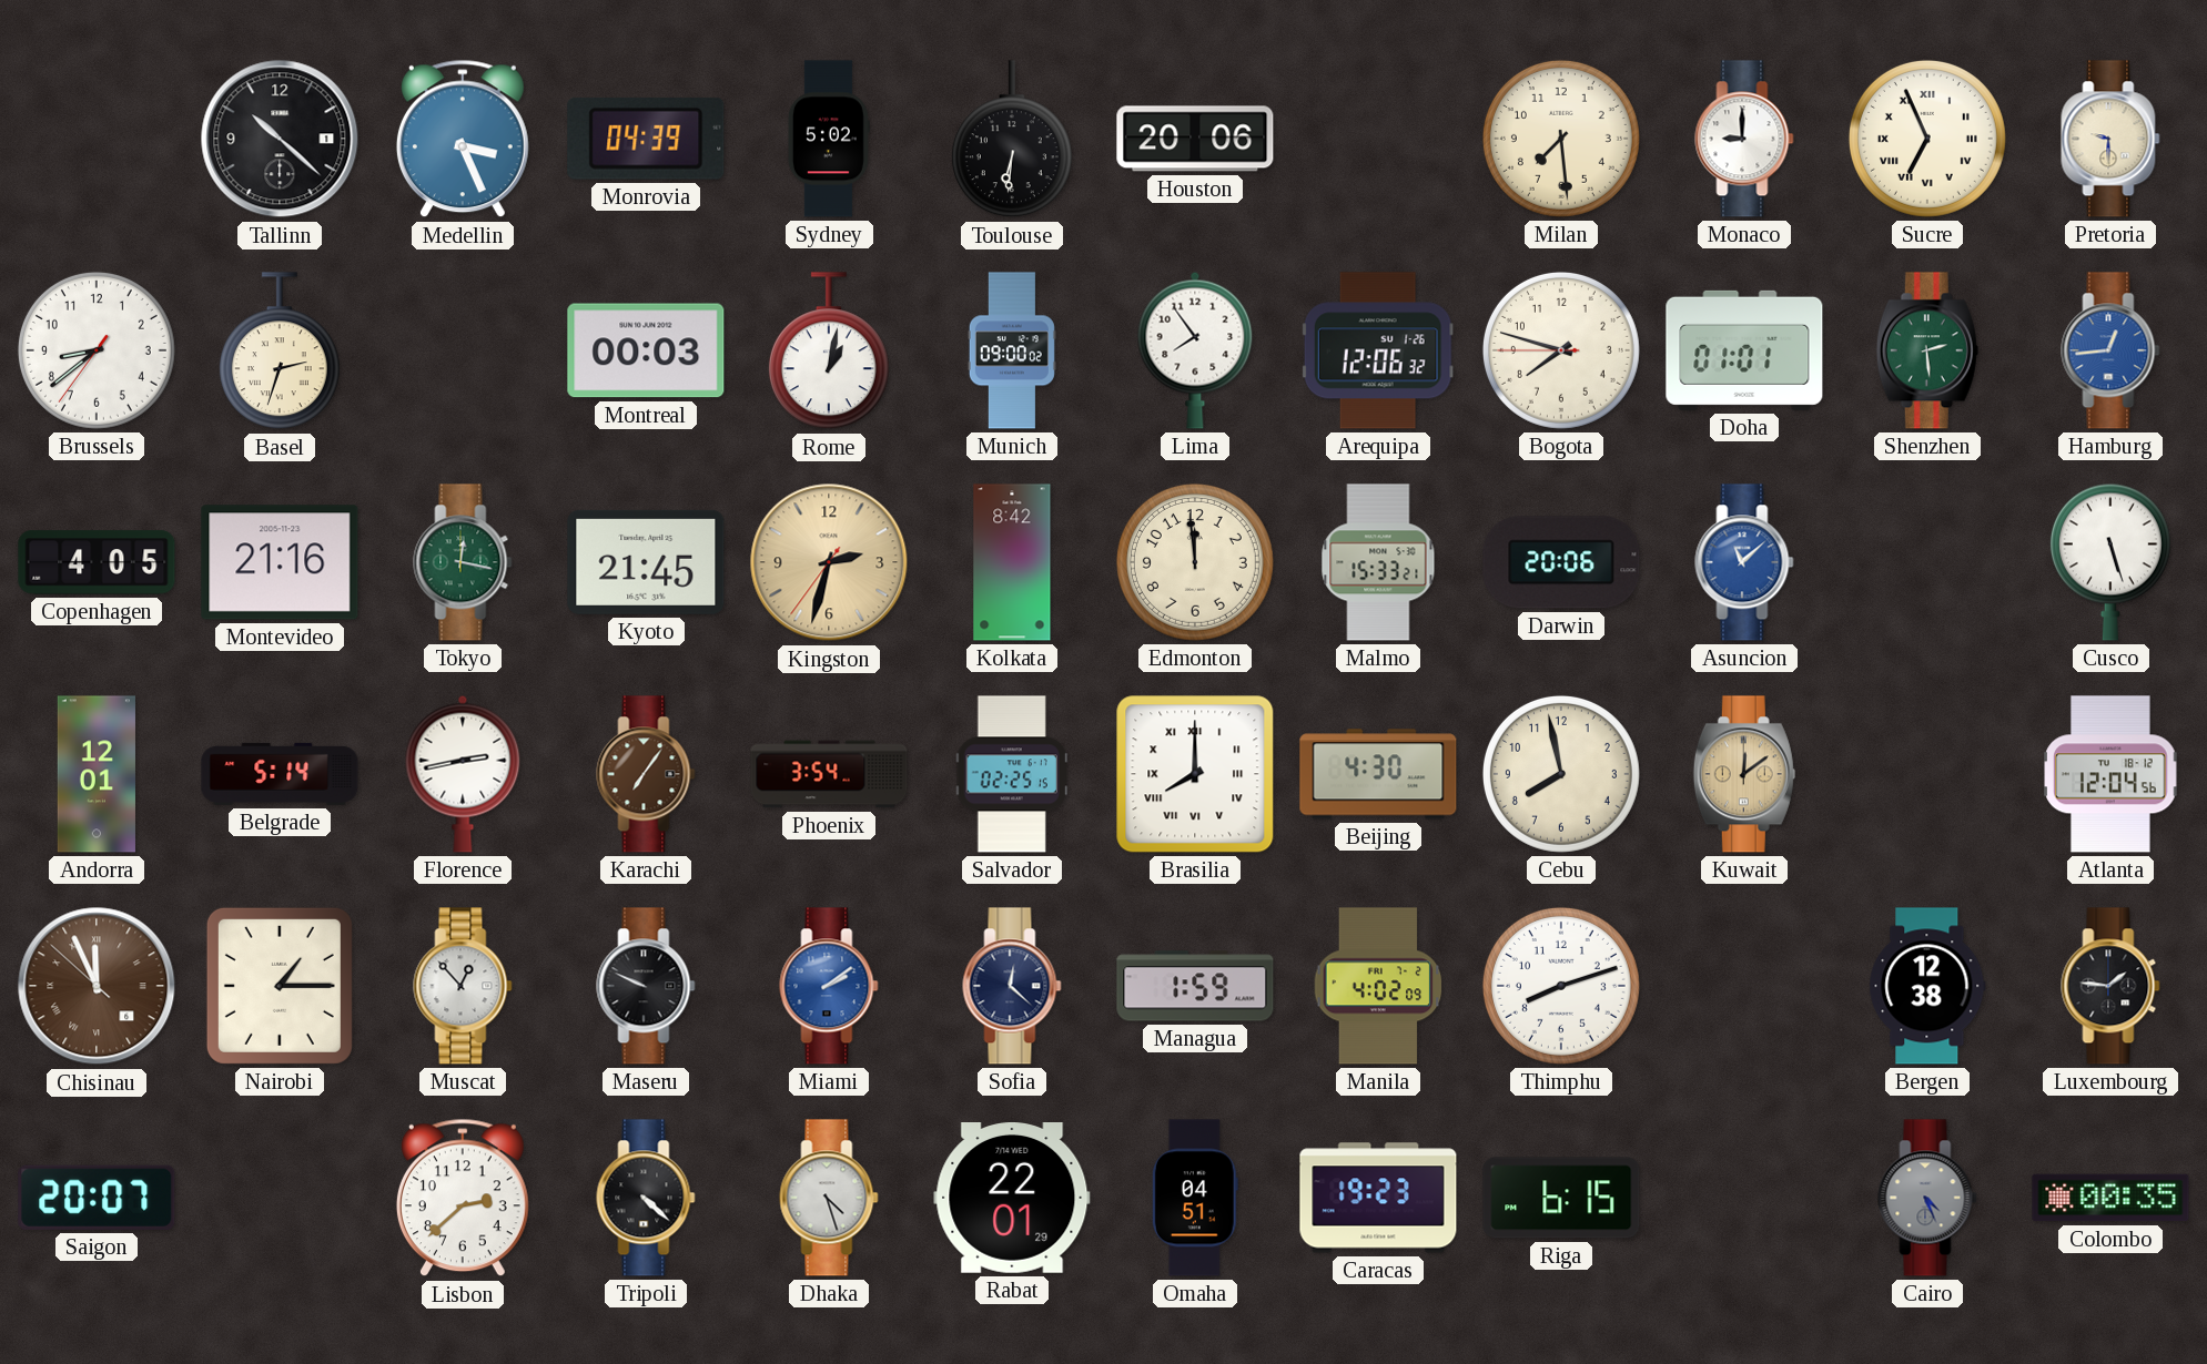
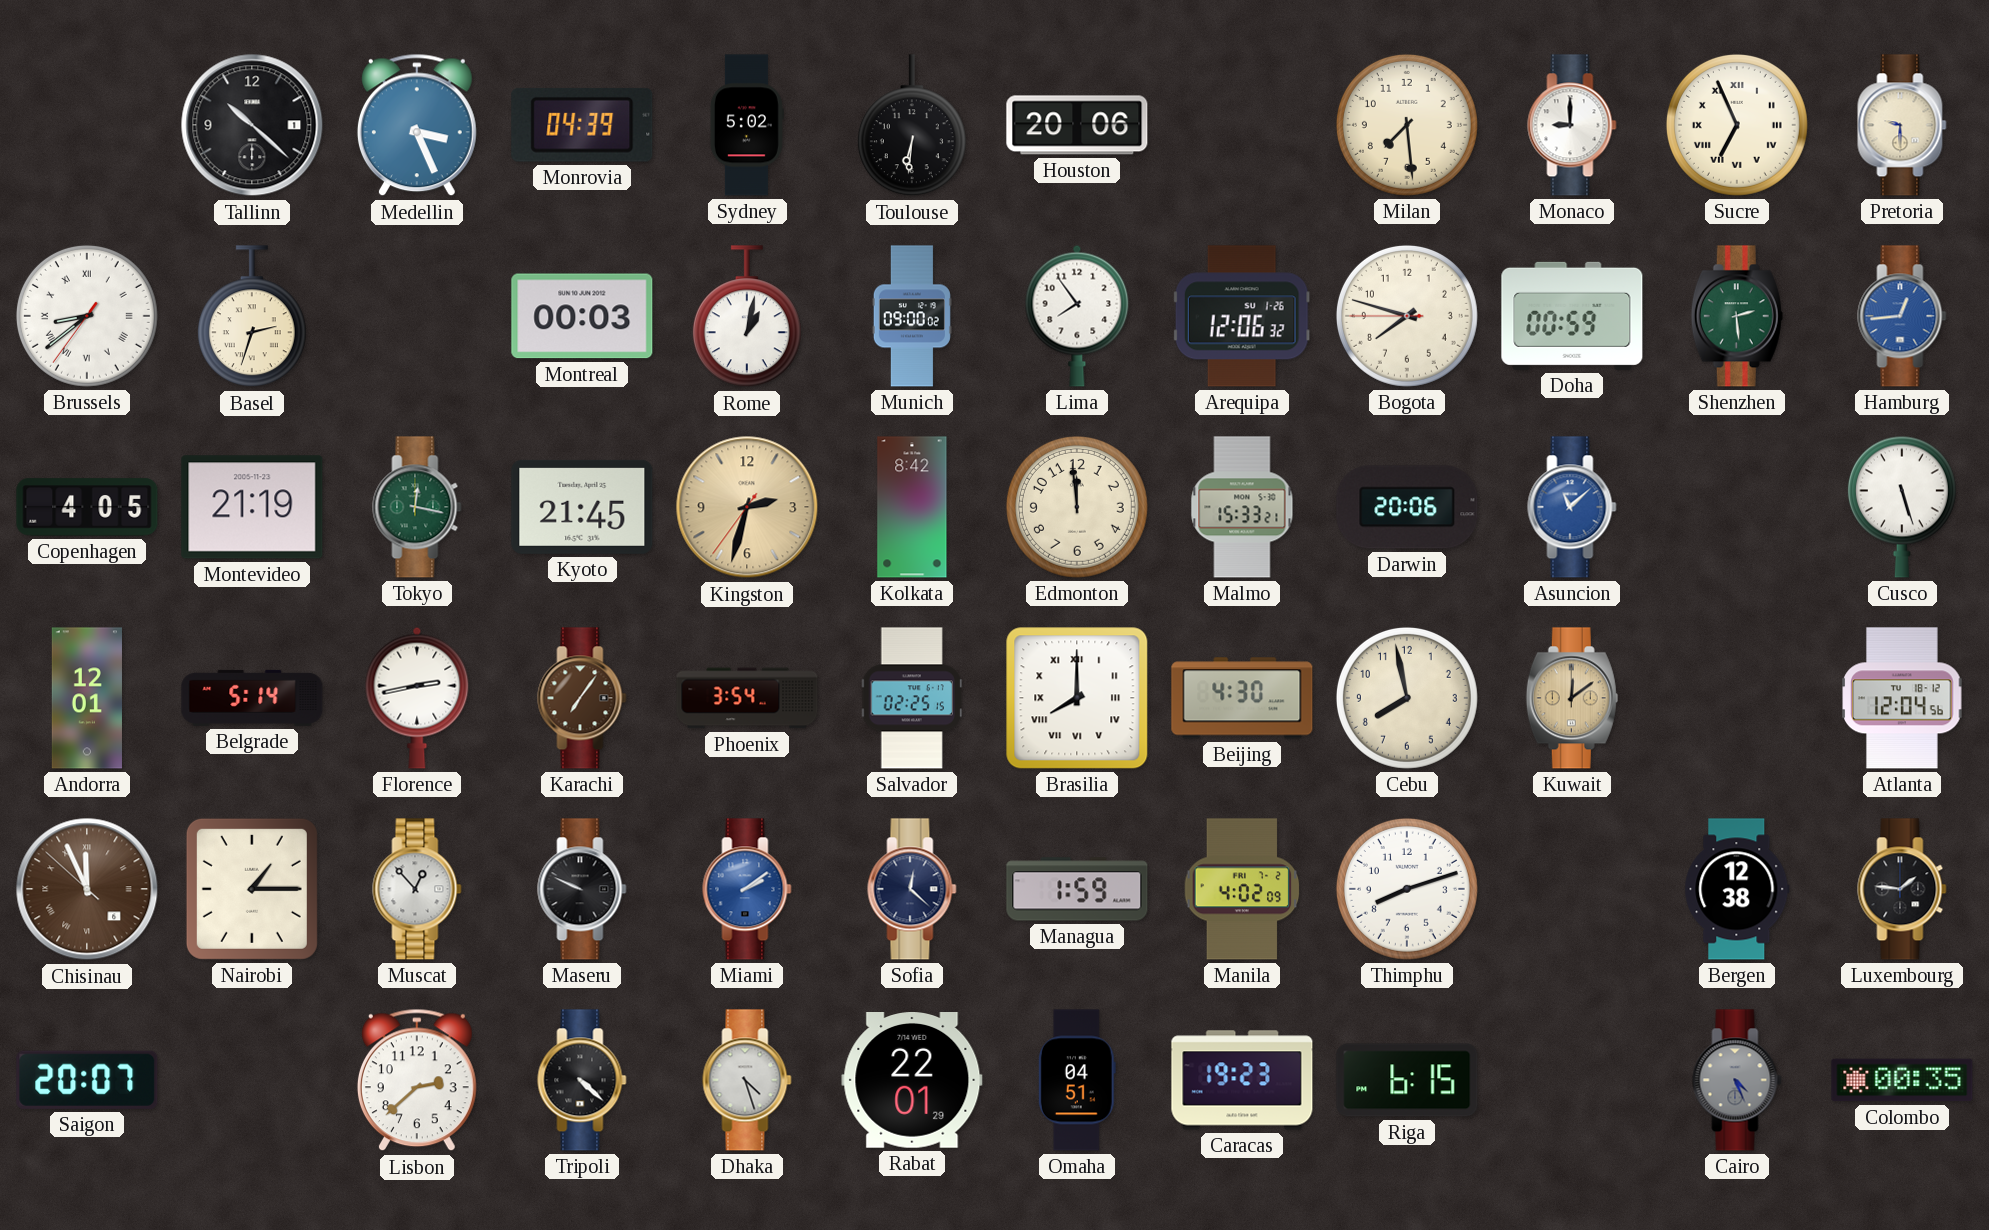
Brussels numerals: Arabic -> Roman
Doha: 01:01 -> 00:59
Montevideo: 21:16 -> 21:19
